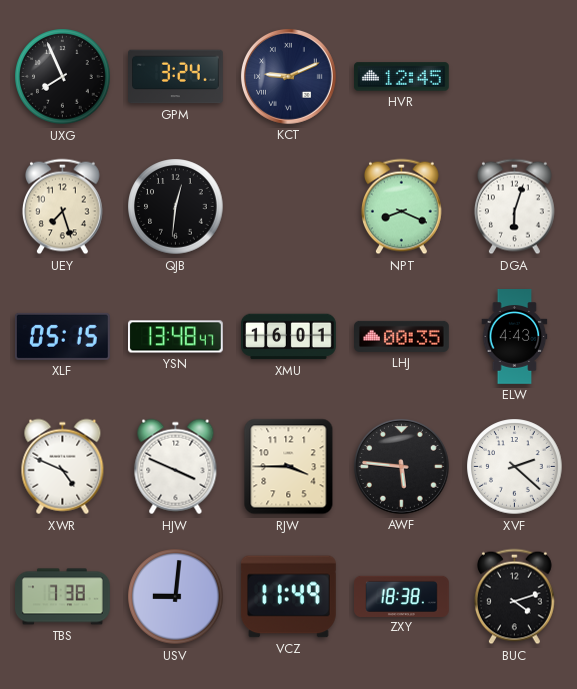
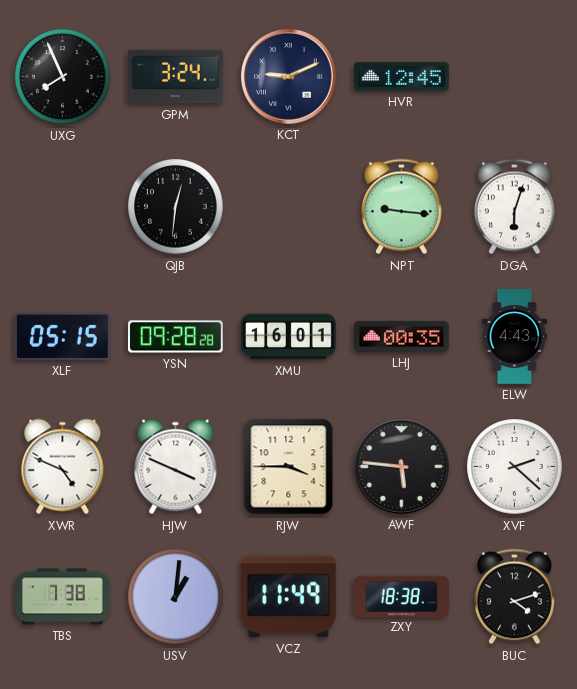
UEY: 7:27 -> none
NPT: 8:19 -> 9:16
YSN: 13:48 -> 09:28
USV: 9:01 -> 1:01
